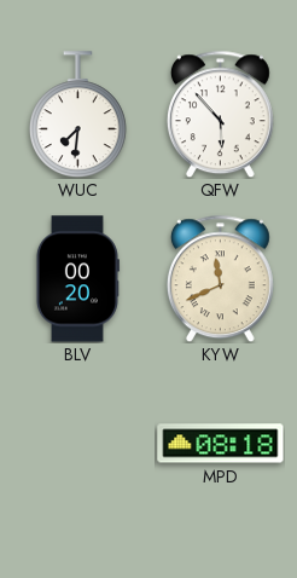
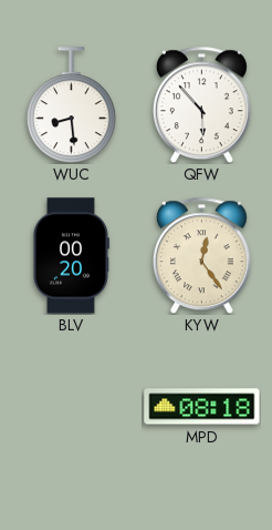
WUC: 7:31 -> 8:29
KYW: 11:41 -> 12:24
